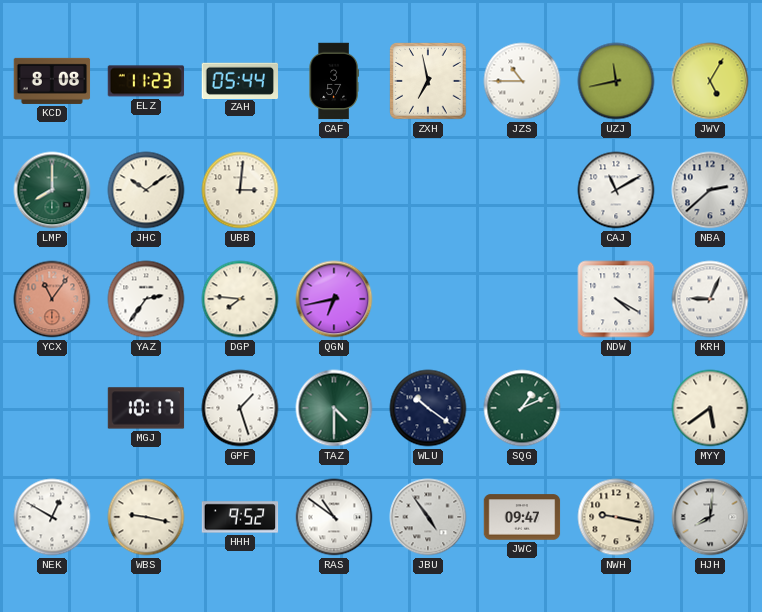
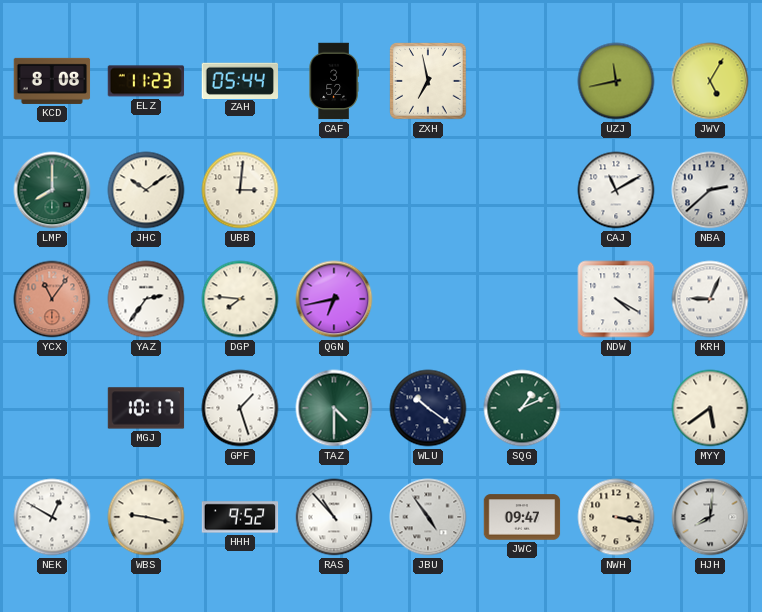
CAF: 3:57 -> 3:52
JZS: 10:45 -> none
RAS: 10:51 -> 10:53
NWH: 9:17 -> 3:17
